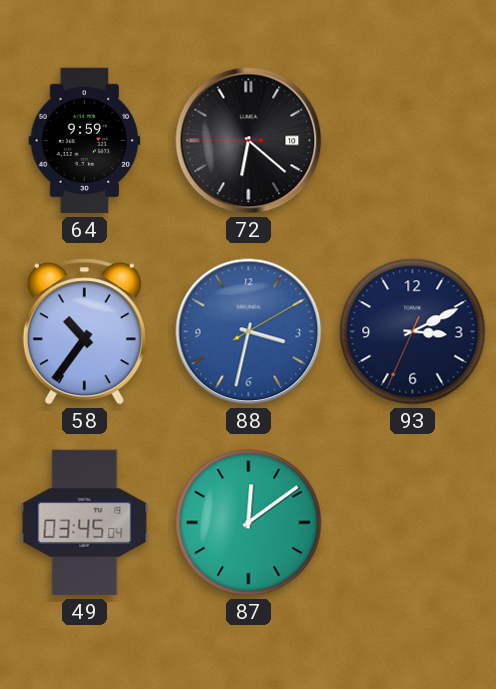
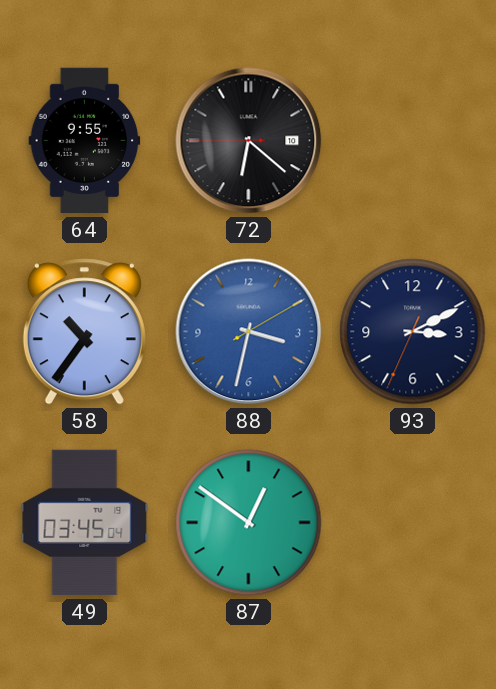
64: 9:59 -> 9:55
87: 12:09 -> 12:51
